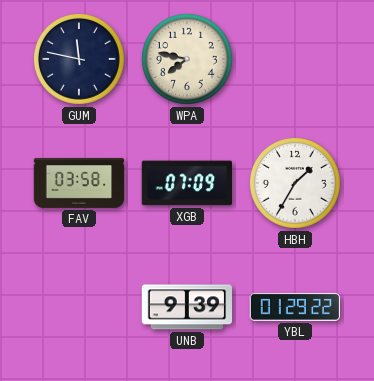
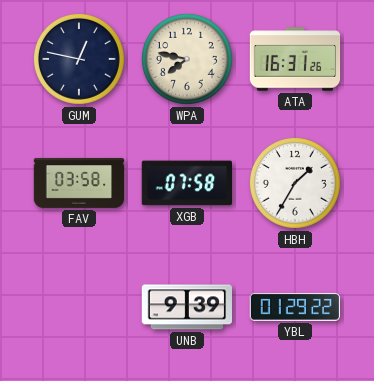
GUM: 11:47 -> 12:47
ATA: none -> 16:31
XGB: 07:09 -> 07:58
